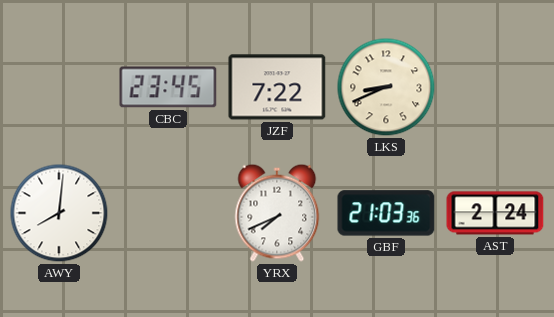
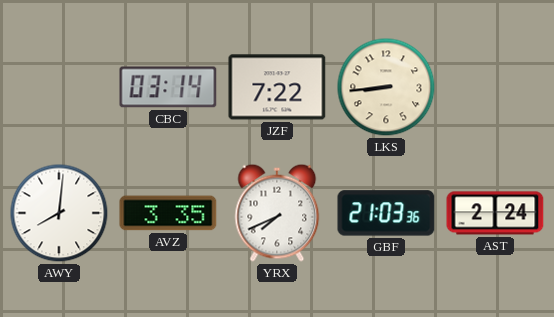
CBC: 23:45 -> 03:14
LKS: 8:41 -> 8:44
AVZ: none -> 3:35
